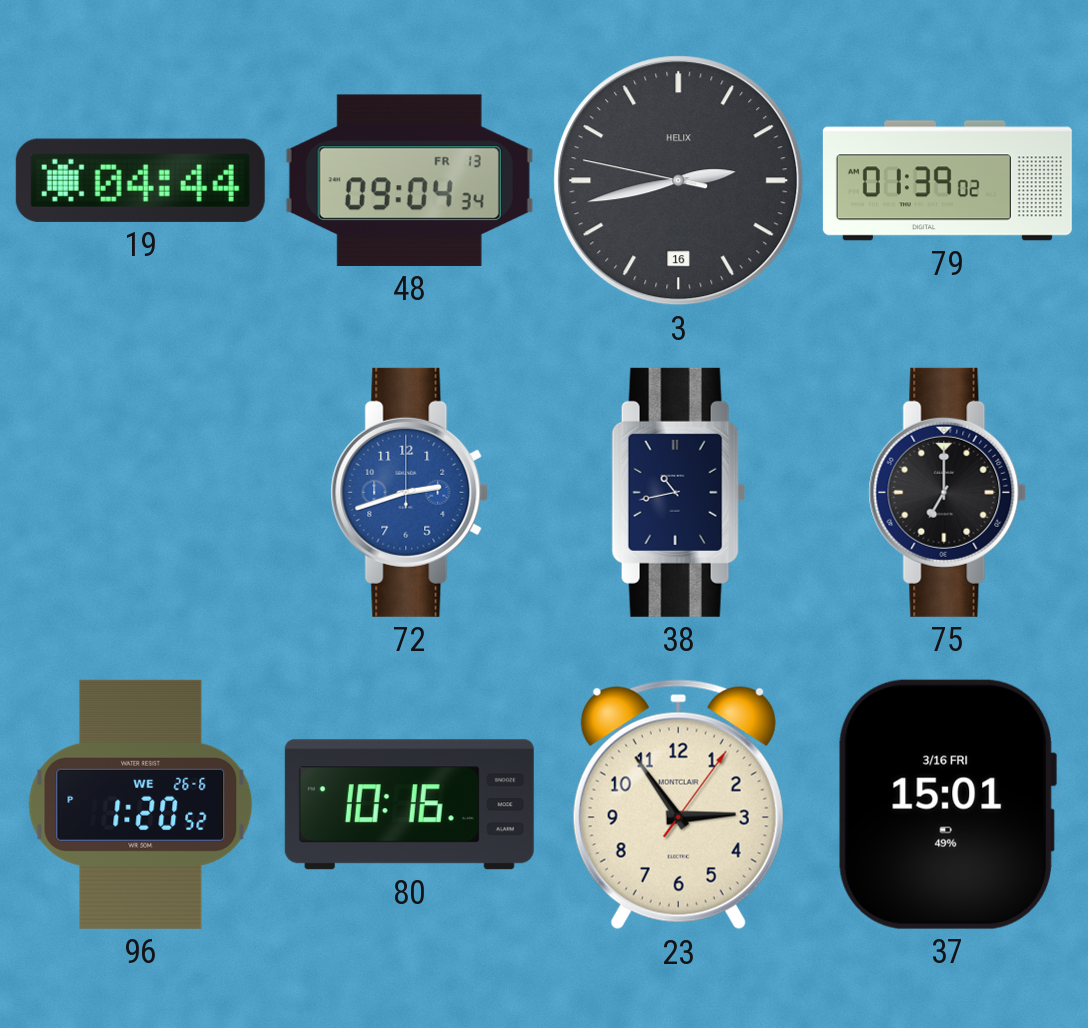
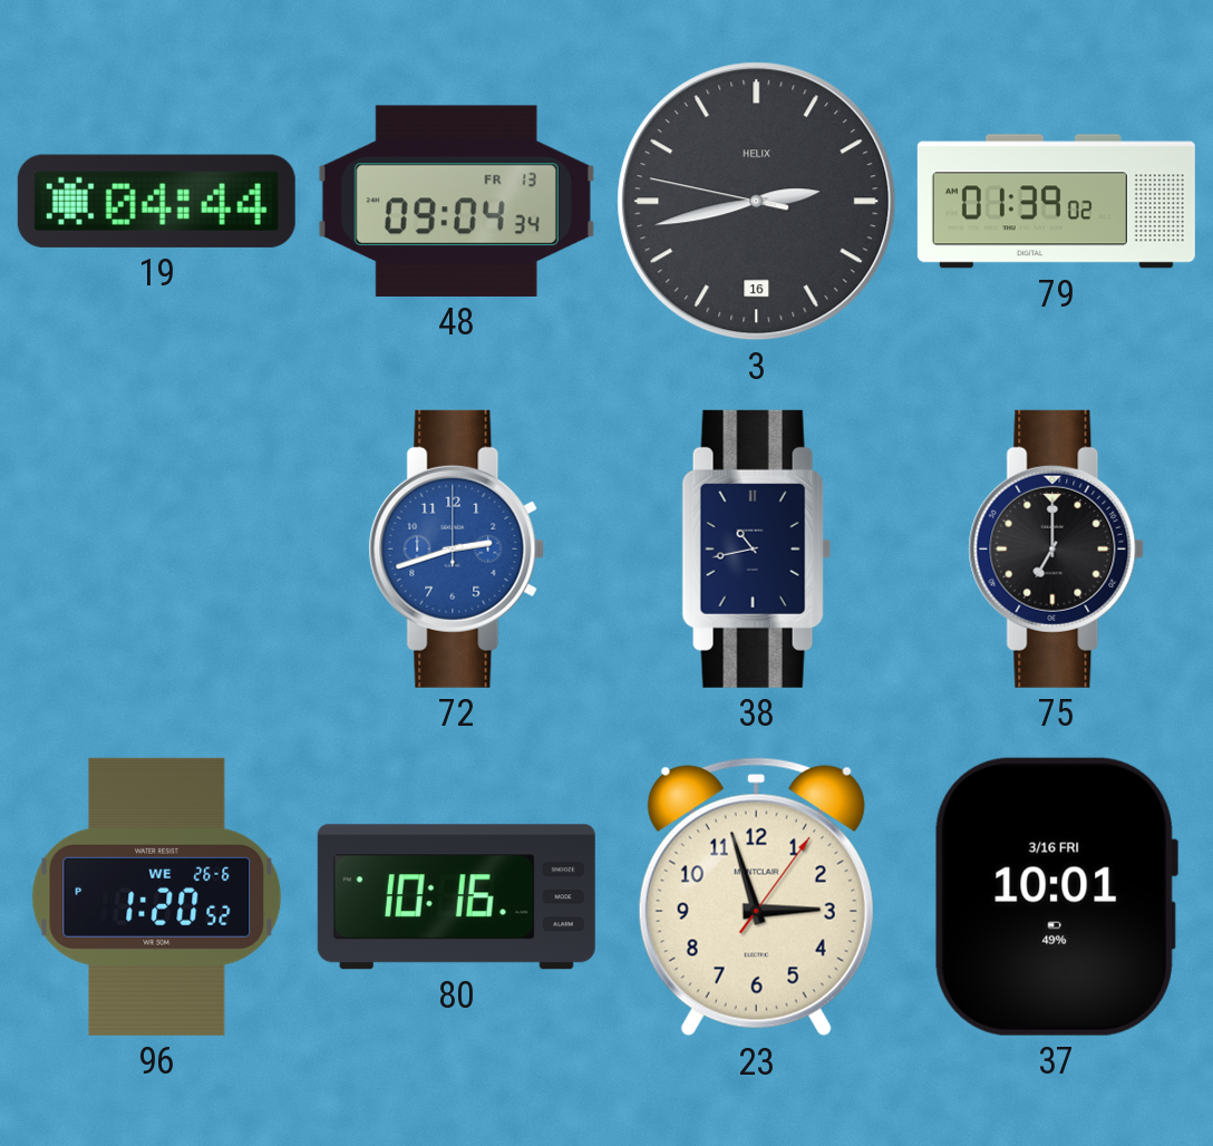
23: 2:54 -> 2:57
37: 15:01 -> 10:01
